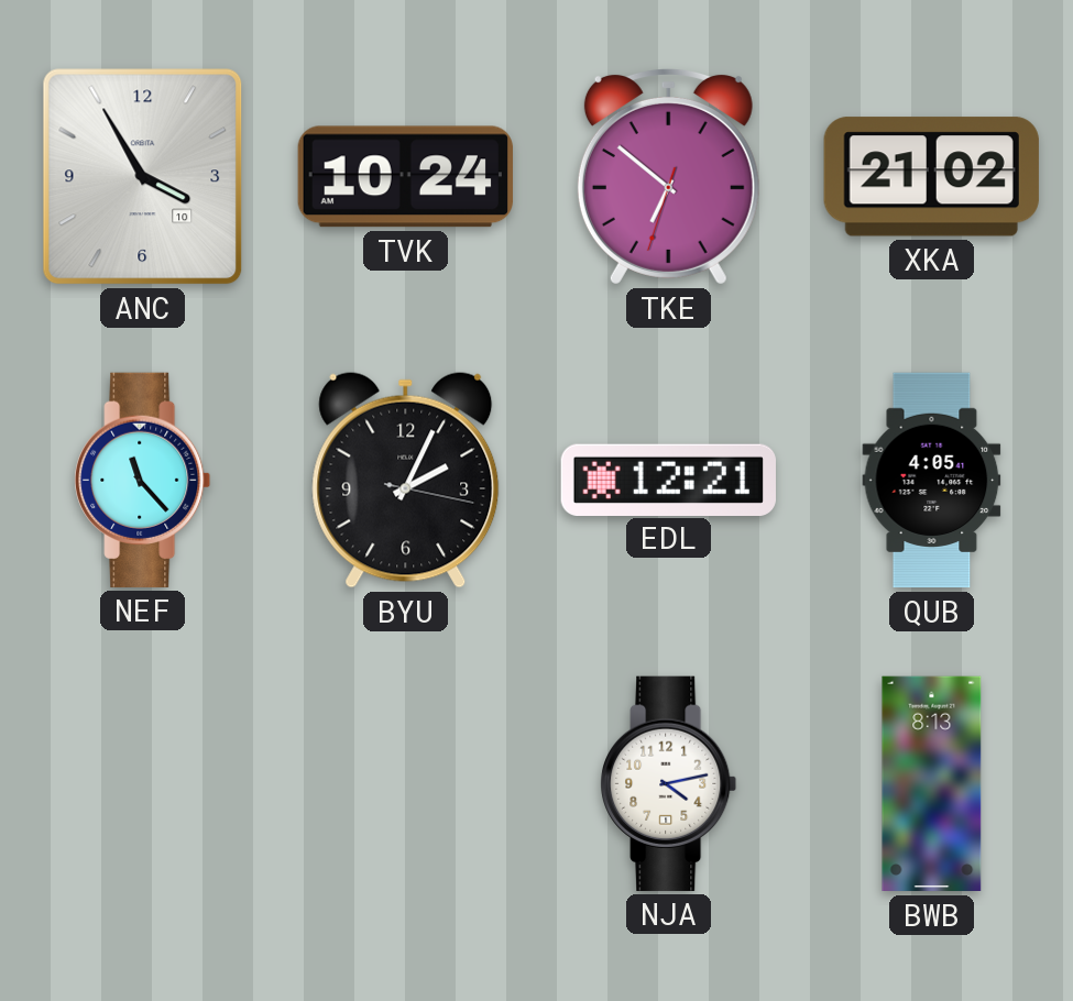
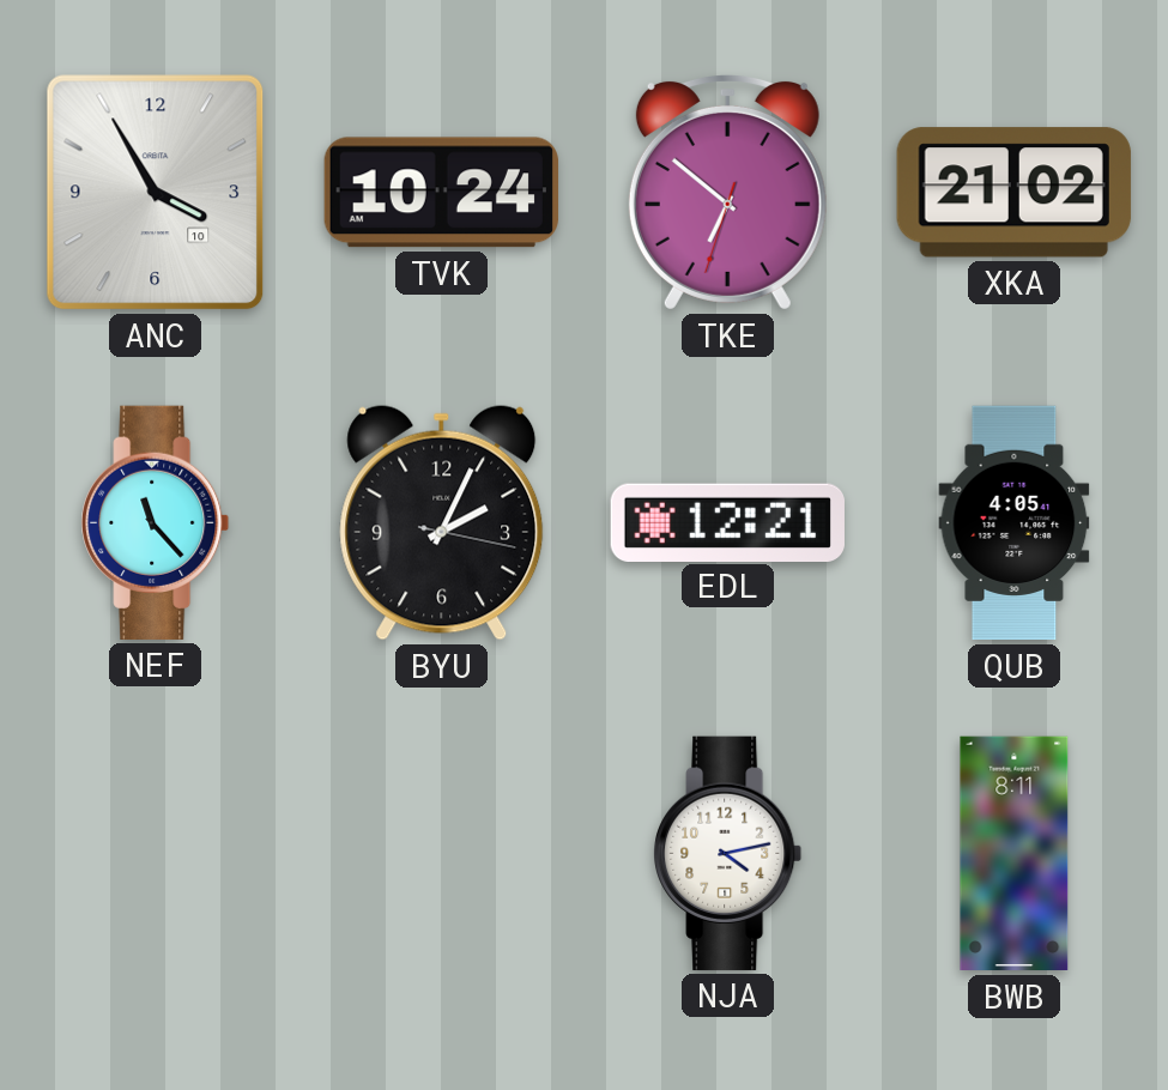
BWB: 8:13 -> 8:11
